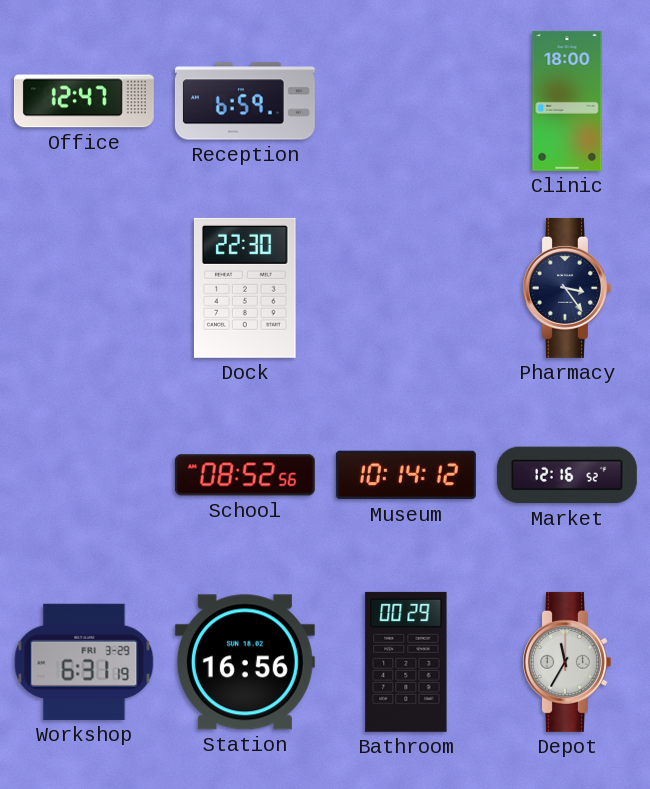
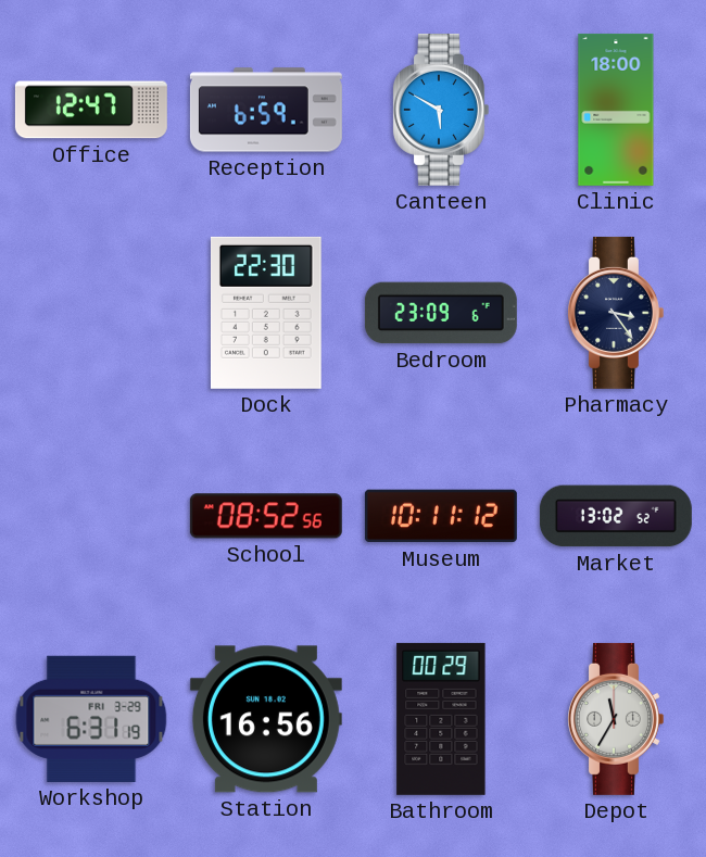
Canteen: none -> 5:50
Bedroom: none -> 23:09
Museum: 10:14 -> 10:11
Market: 12:16 -> 13:02
